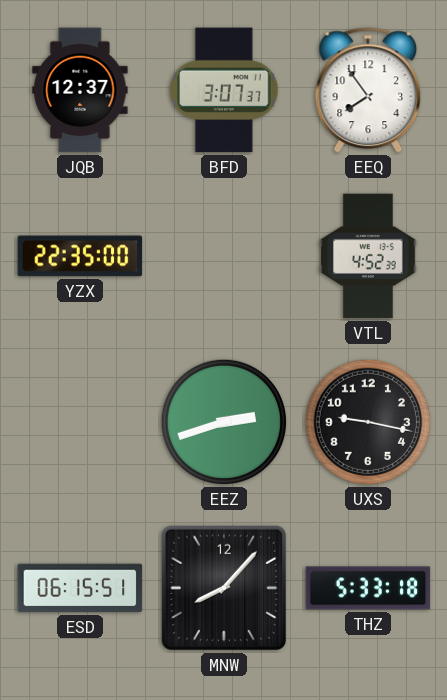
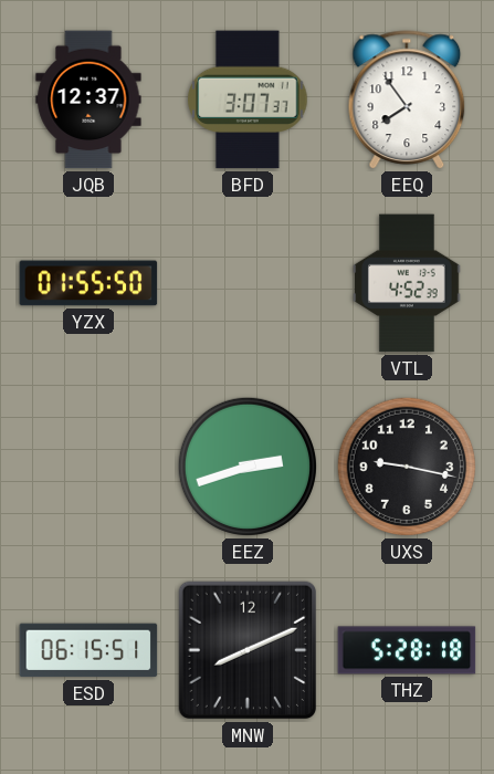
YZX: 22:35 -> 01:55
MNW: 8:07 -> 8:11
THZ: 5:33 -> 5:28
